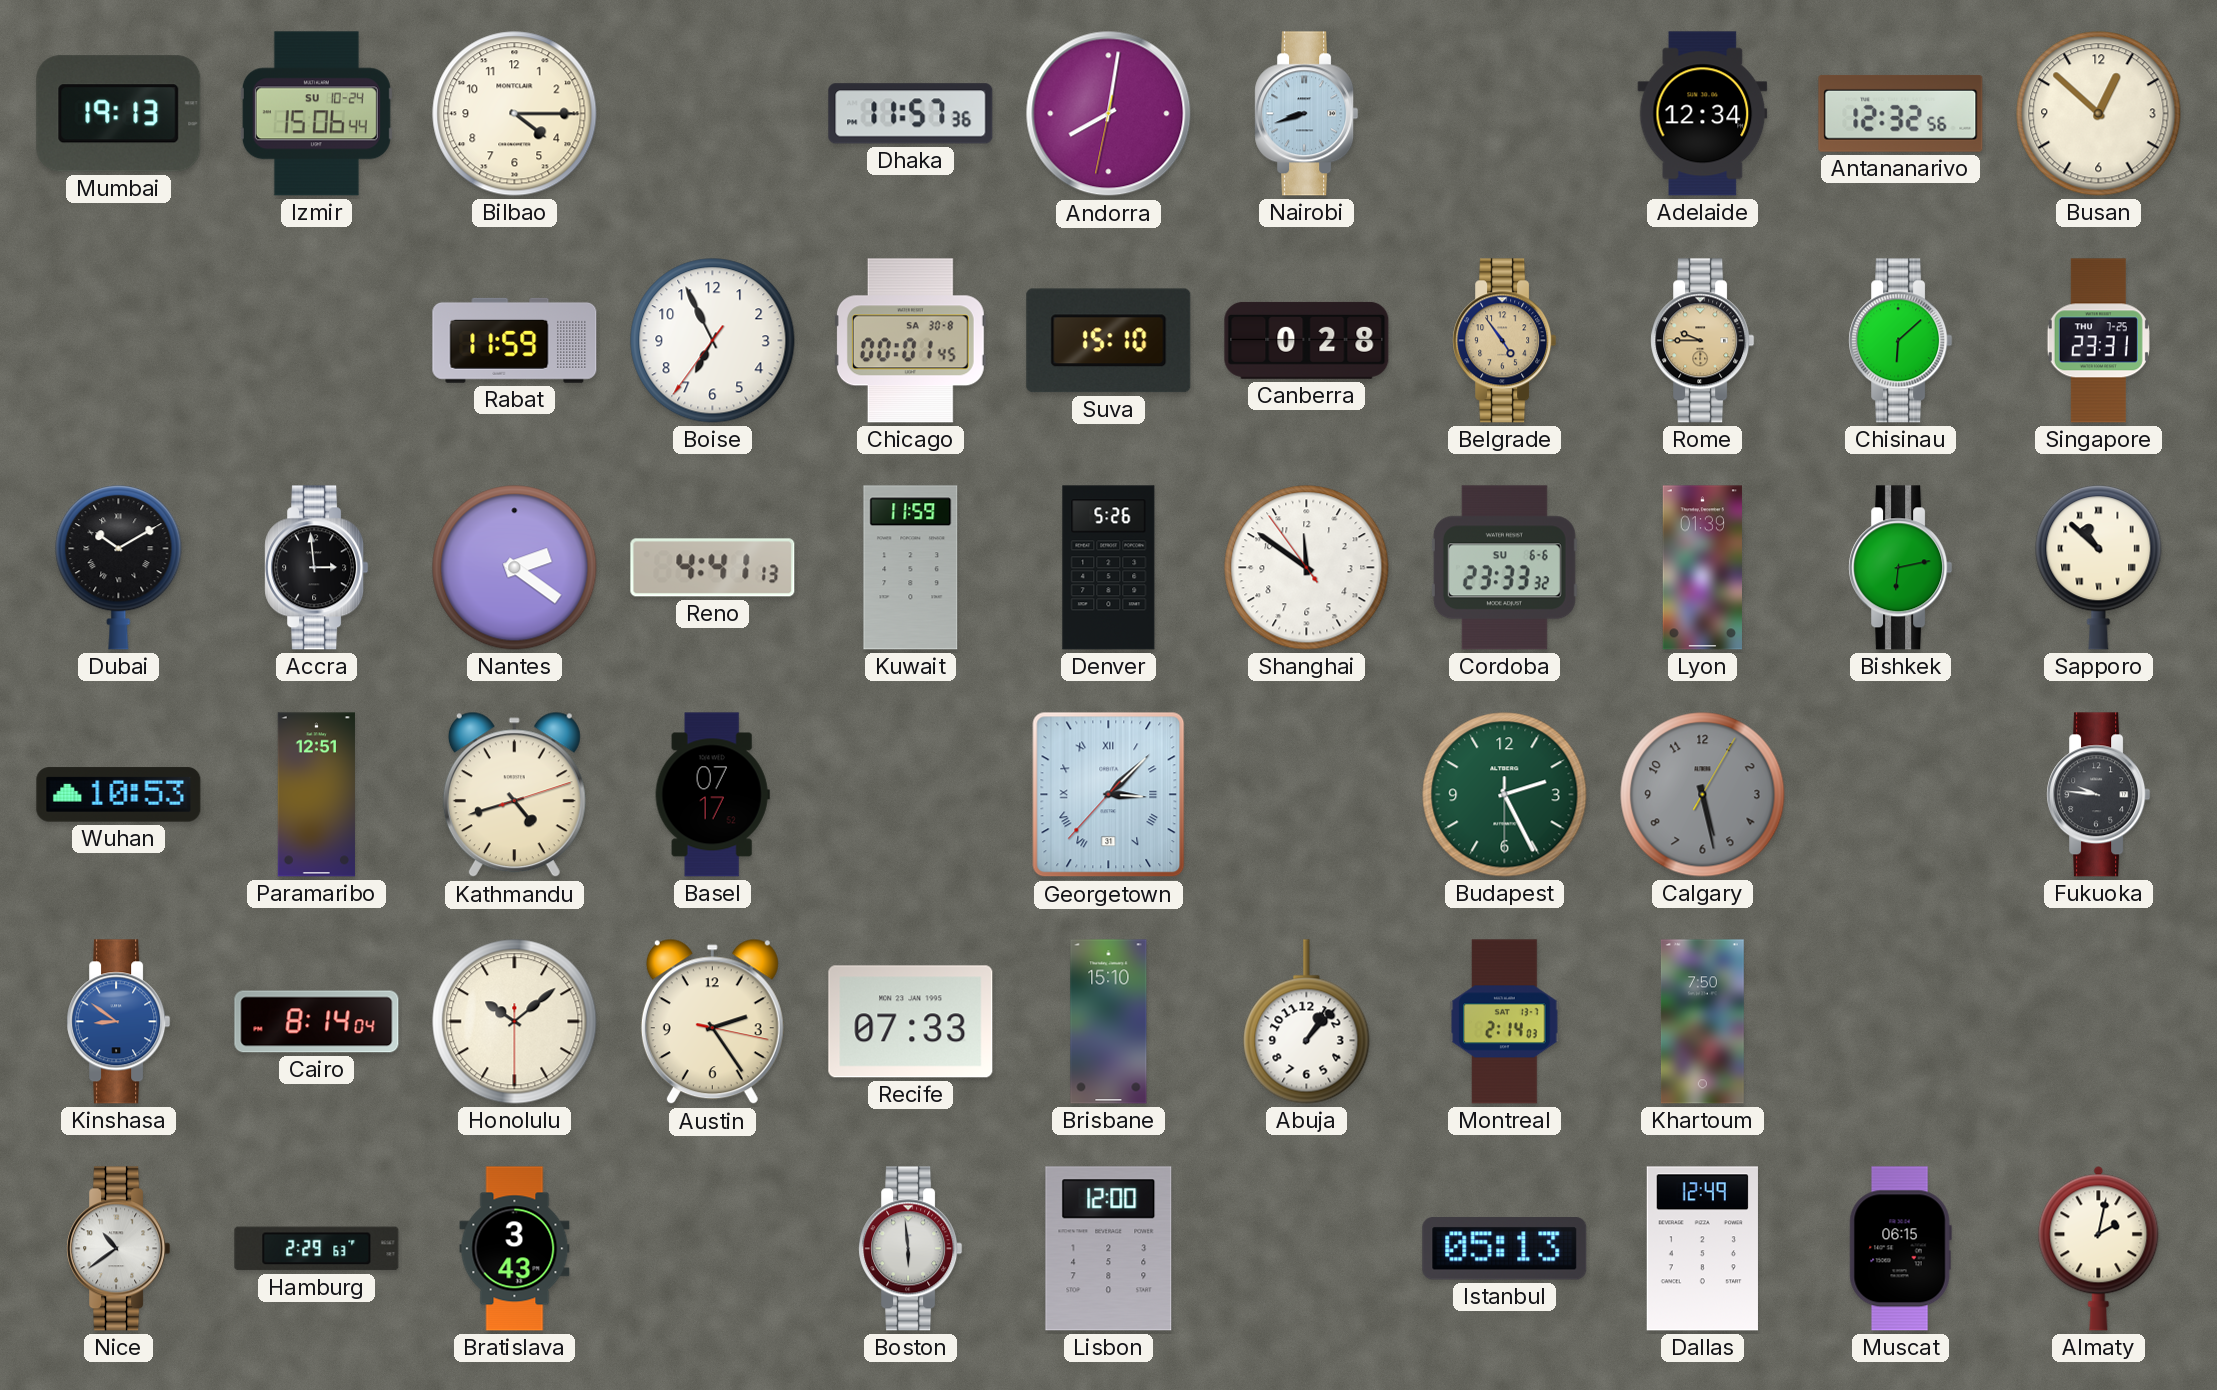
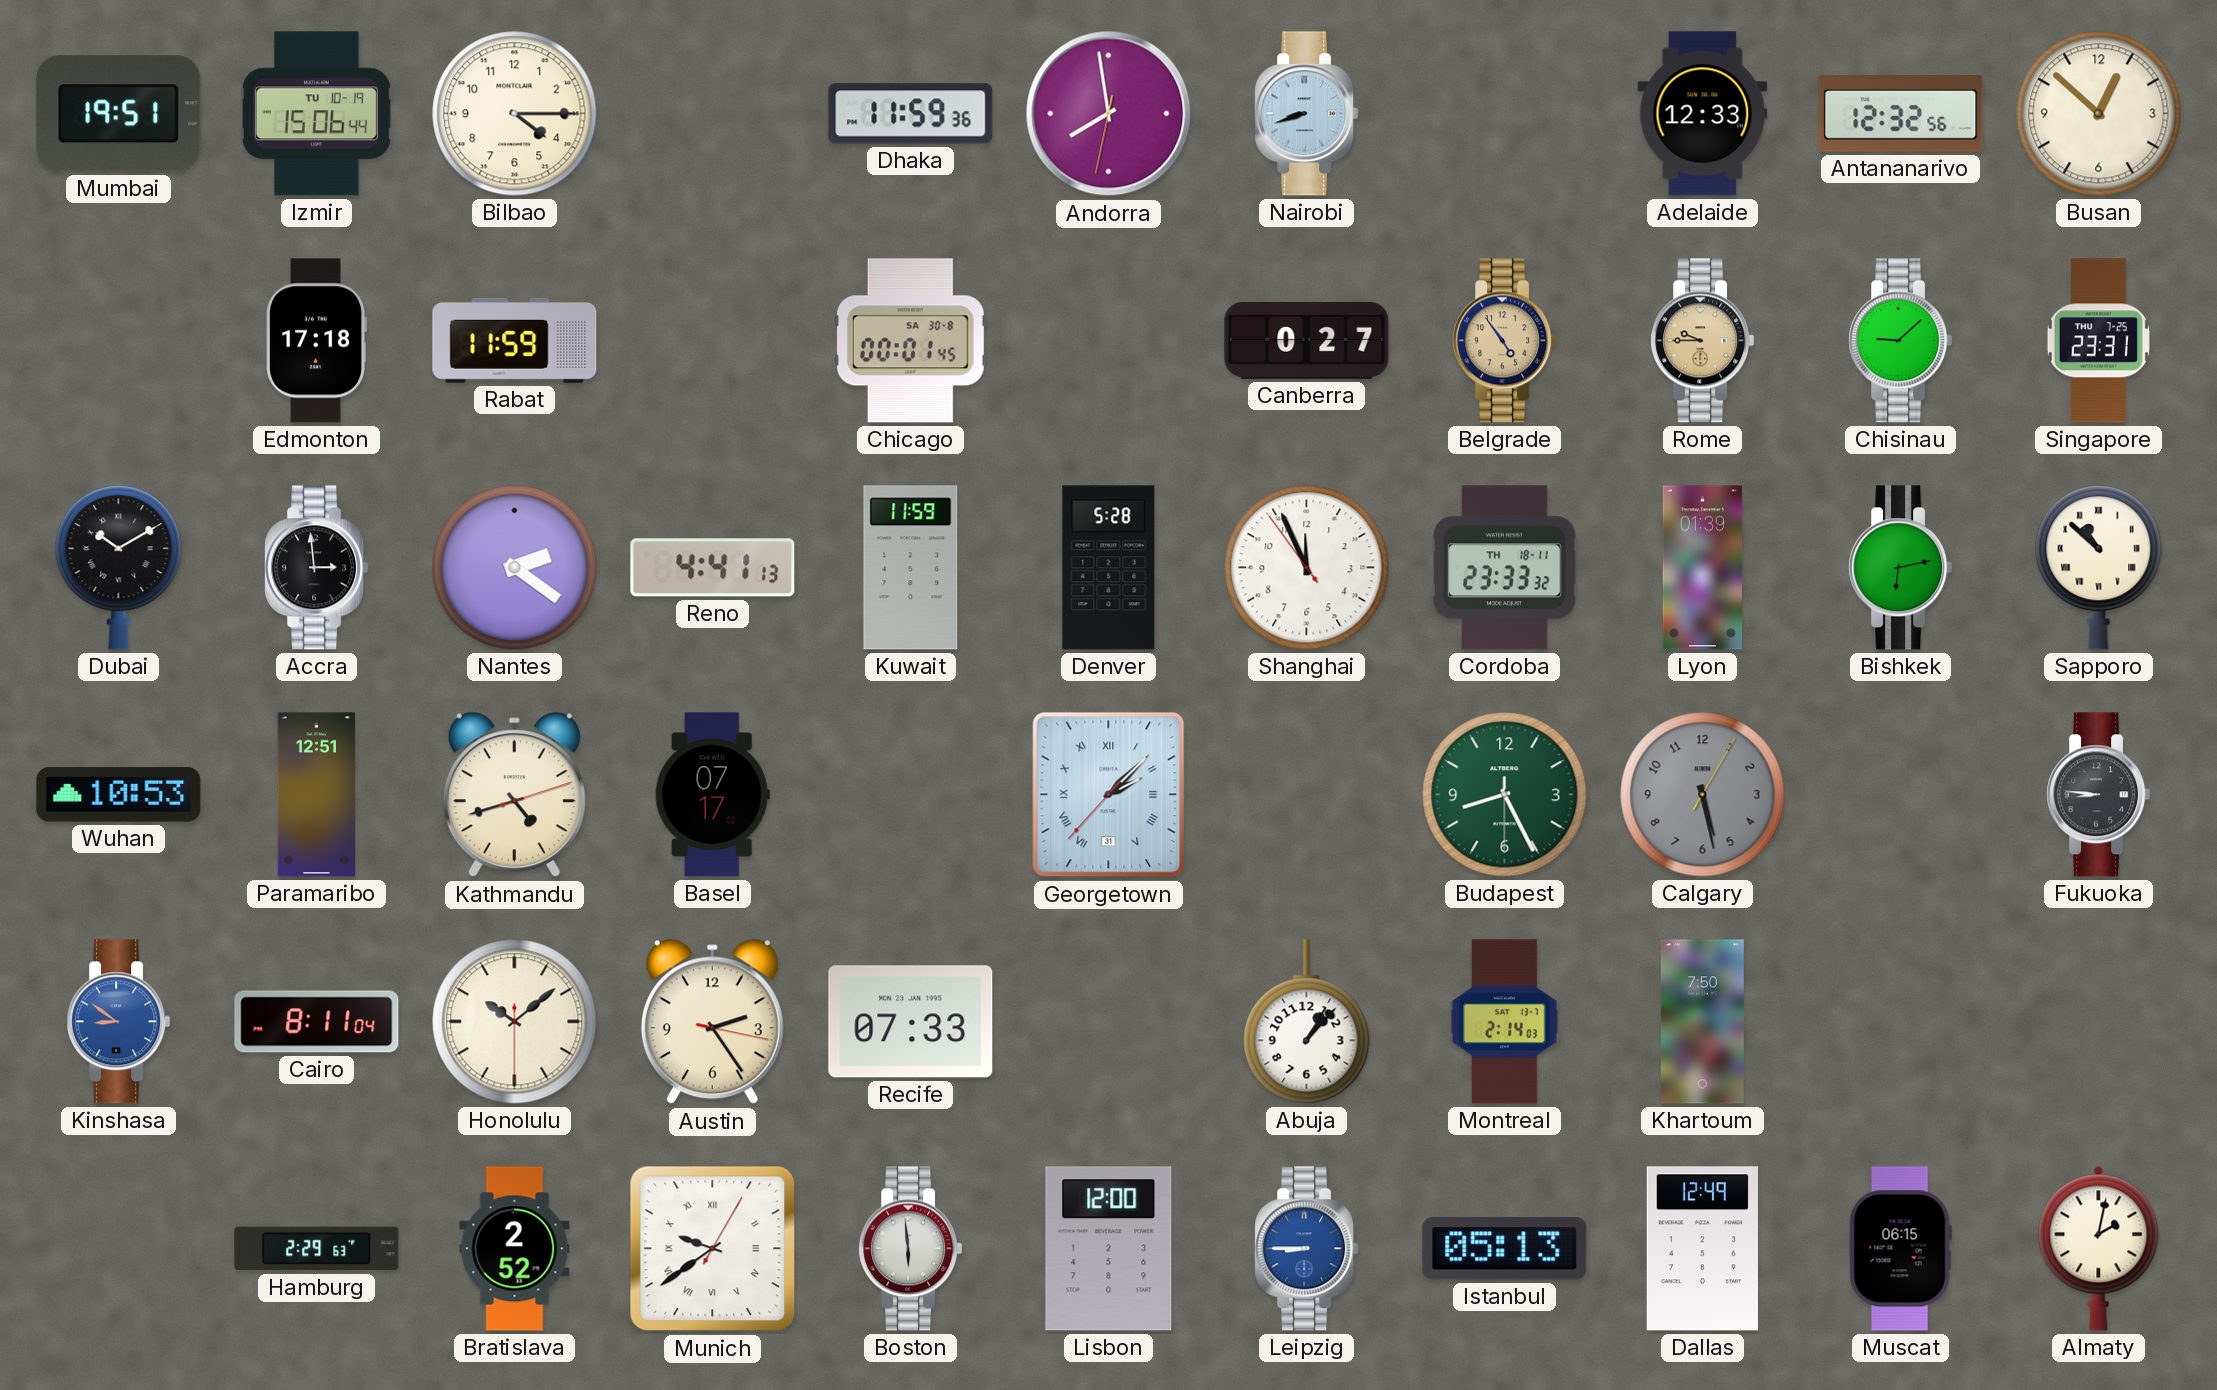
Mumbai: 19:13 -> 19:51
Izmir date: SU 10-24 -> TU 10-19
Dhaka: 11:57 -> 11:59
Andorra: 8:01 -> 7:58
Adelaide: 12:34 -> 12:33
Edmonton: none -> 17:18
Boise: 6:55 -> none
Suva: 15:10 -> none
Canberra: 0:28 -> 0:27
Chisinau: 6:08 -> 9:08
Denver: 5:26 -> 5:28
Shanghai: 11:50 -> 11:55
Cordoba date: SU 6-6 -> TH 18-11
Georgetown: 3:07 -> 2:07
Budapest: 2:25 -> 8:25
Fukuoka: 9:46 -> 8:46
Cairo: 8:14 -> 8:11
Brisbane: 15:10 -> none
Nice: 10:39 -> none
Bratislava: 3:43 -> 2:52
Munich: none -> 9:39
Leipzig: none -> 8:45
